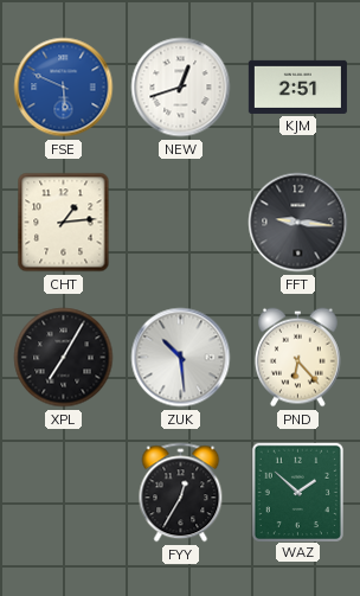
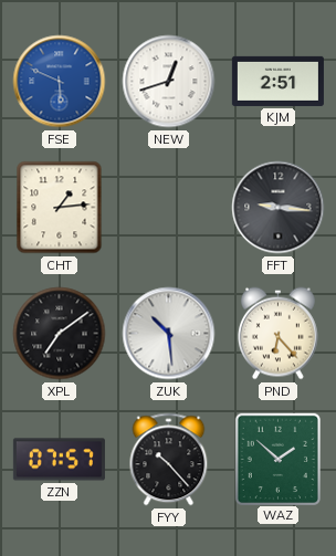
XPL: 7:05 -> 7:09
ZZN: none -> 07:57
FYY: 12:35 -> 10:23
